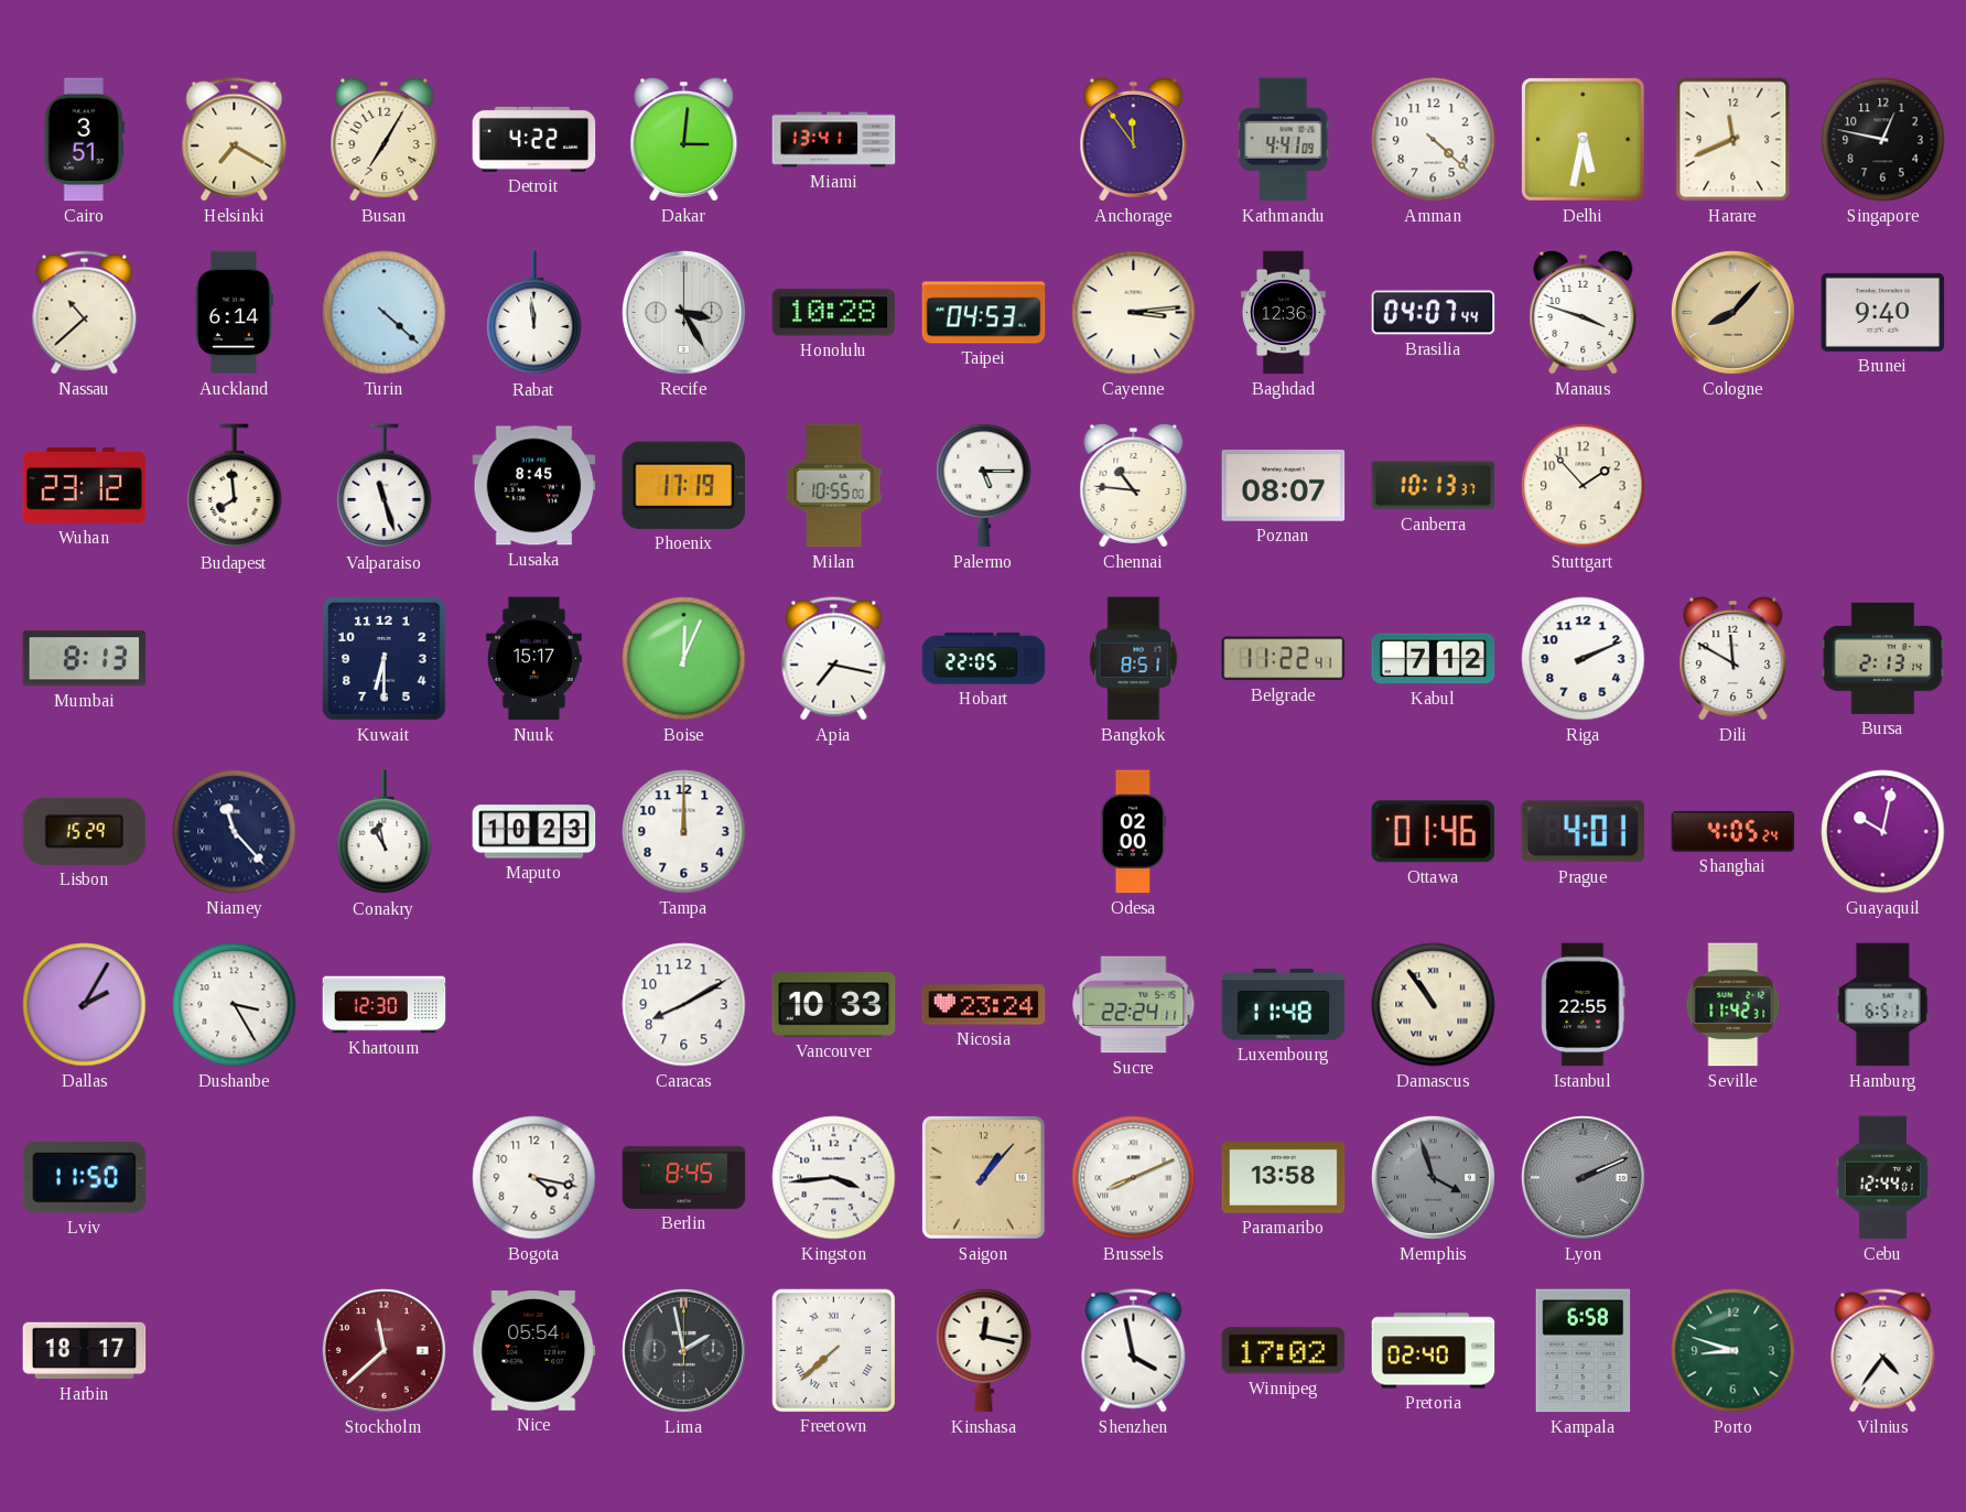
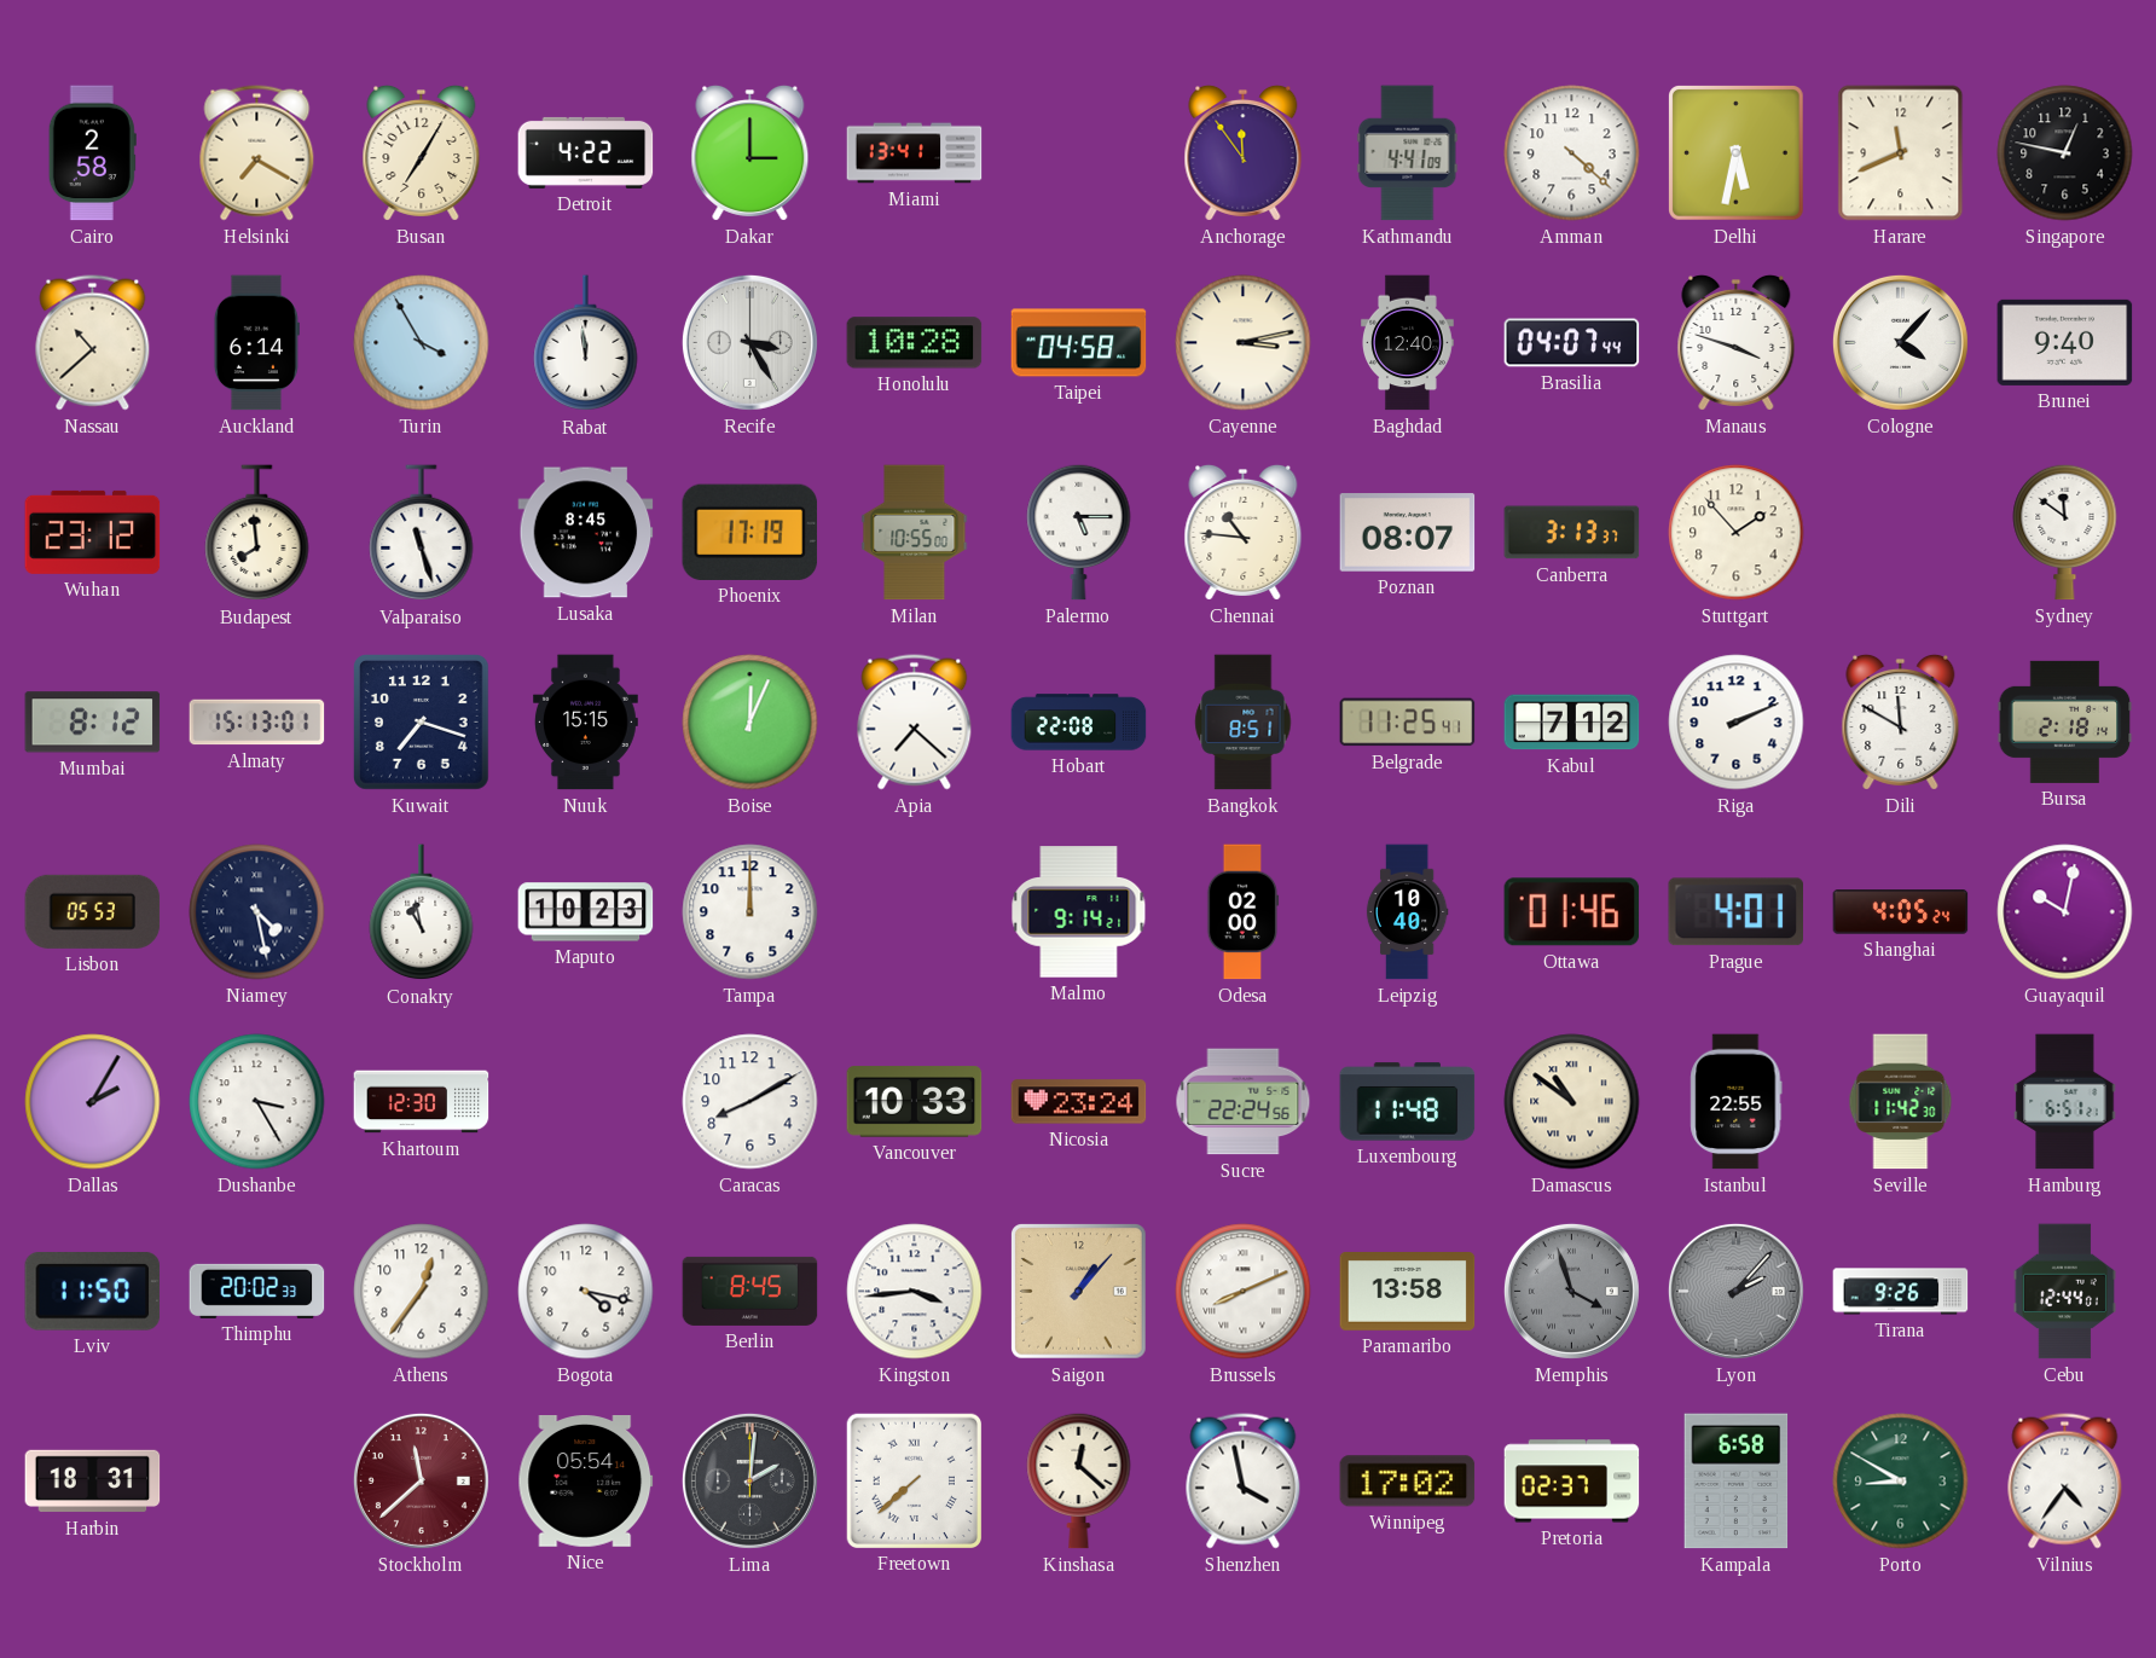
Cairo: 3:51 -> 2:58
Dakar: 3:01 -> 3:00
Turin: 4:22 -> 3:55
Taipei: 04:53 -> 04:58
Cayenne: 3:14 -> 3:13
Baghdad: 12:36 -> 12:40
Cologne: 8:07 -> 4:07
Cologne dial: champagne -> white
Canberra: 10:13 -> 3:13
Sydney: none -> 11:51
Mumbai: 8:13 -> 8:12
Almaty: none -> 15:13
Kuwait: 6:30 -> 7:18
Nuuk: 15:17 -> 15:15
Apia: 7:17 -> 7:22
Hobart: 22:05 -> 22:08
Belgrade: 11:22 -> 11:25
Bursa: 2:13 -> 2:18
Lisbon: 15:29 -> 05:53
Niamey: 11:23 -> 4:28
Malmo: none -> 9:14
Leipzig: none -> 10:40
Sucre: 22:24:11 -> 22:24:56
Damascus: 10:54 -> 10:51
Seville: 11:42:31 -> 11:42:30
Thimphu: none -> 20:02
Athens: none -> 12:36
Lyon: 2:11 -> 2:07
Tirana: none -> 9:26
Harbin: 18:17 -> 18:31
Lima: 1:58 -> 2:01
Kinshasa: 12:17 -> 12:22
Pretoria: 02:40 -> 02:37
Porto: 8:48 -> 8:50
